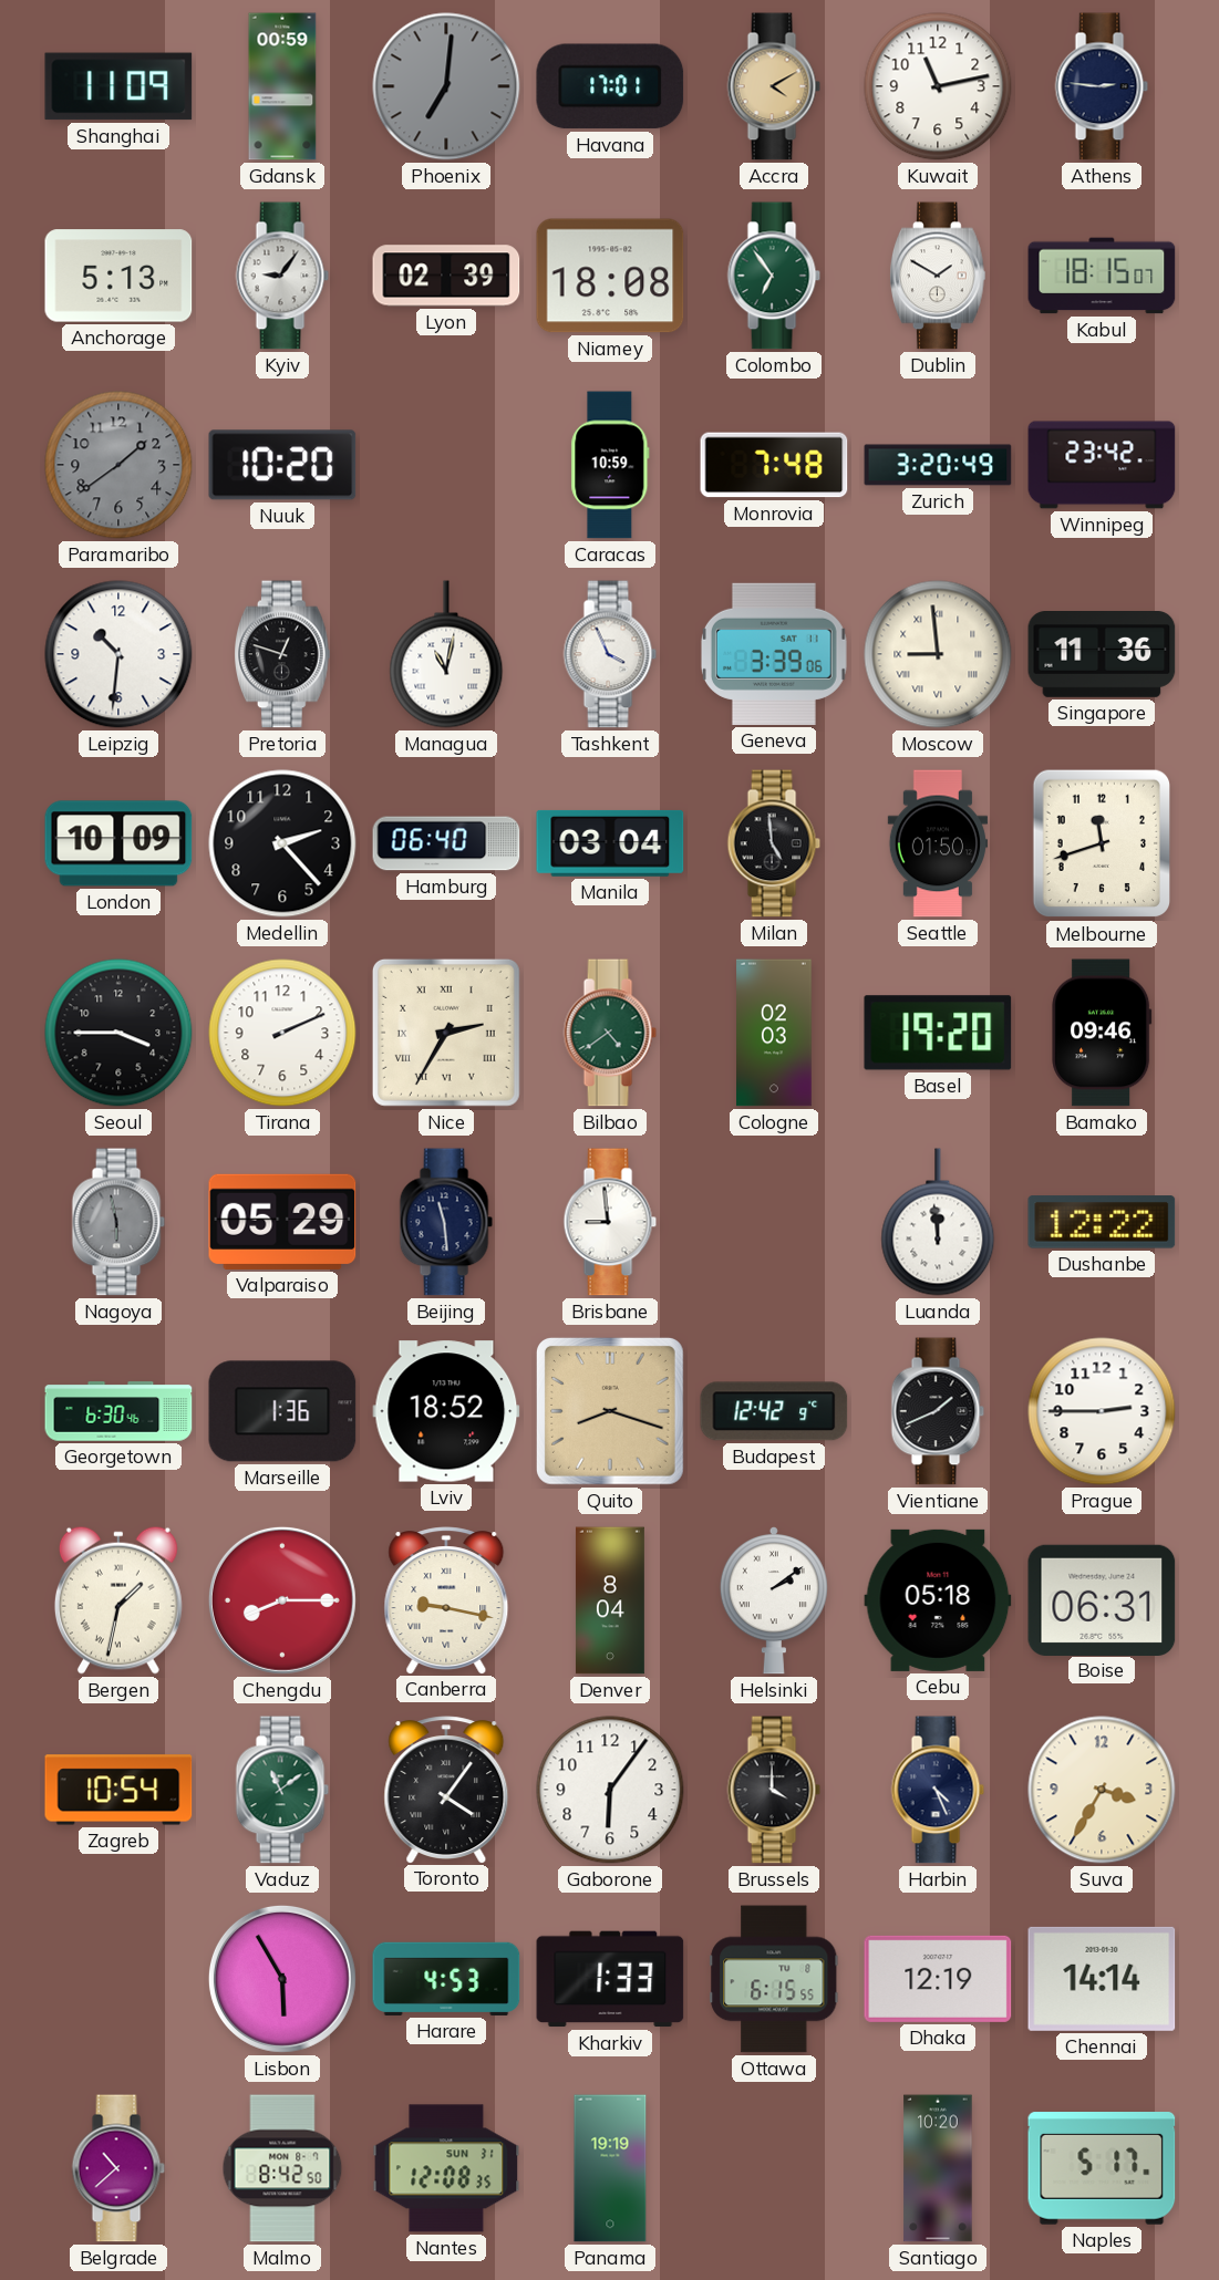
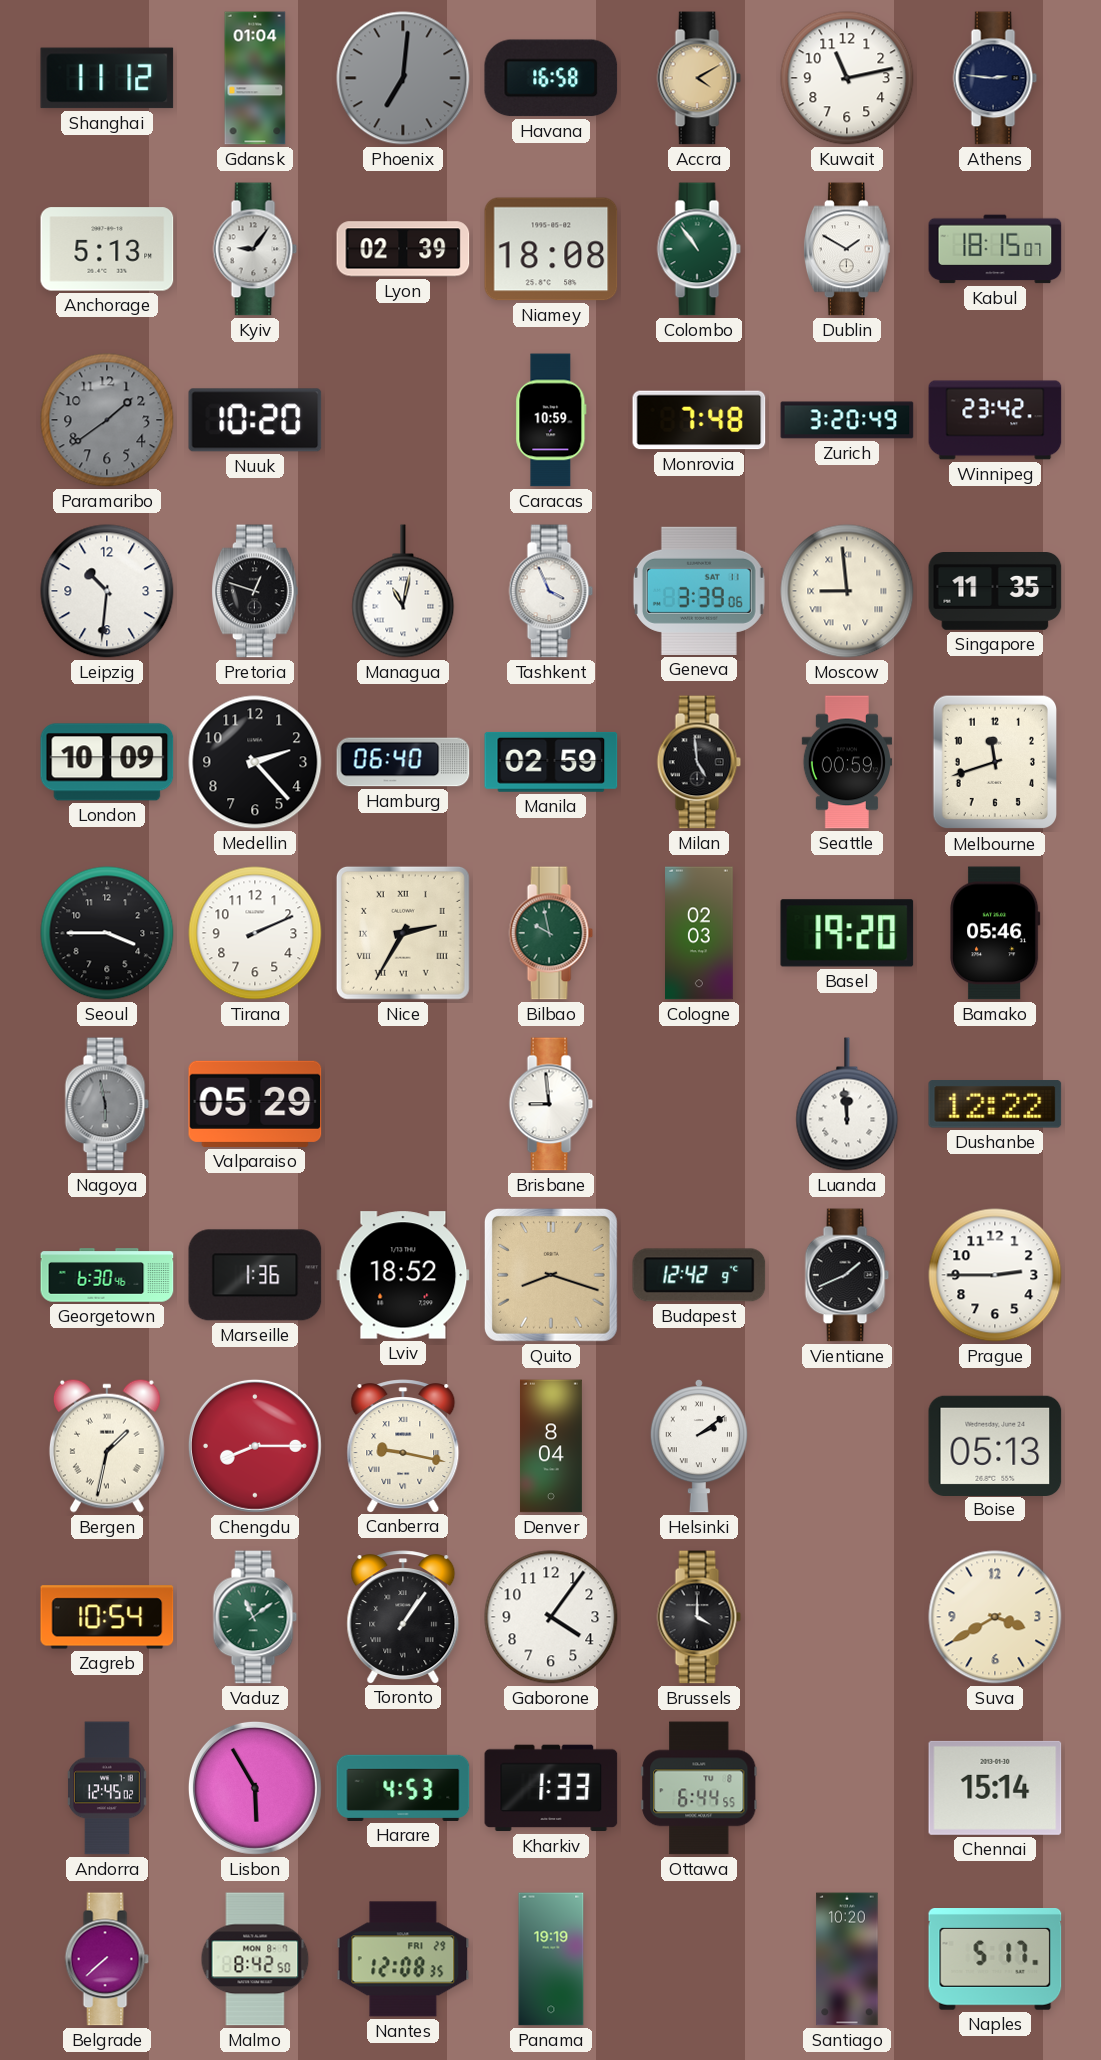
Shanghai: 11:09 -> 11:12
Gdansk: 00:59 -> 01:04
Havana: 17:01 -> 16:58
Colombo: 6:54 -> 10:54
Singapore: 11:36 -> 11:35
Manila: 03:04 -> 02:59
Seattle: 01:50 -> 00:59
Bilbao: 4:39 -> 9:58
Bamako: 09:46 -> 05:46
Beijing: 11:29 -> none
Cebu: 05:18 -> none
Boise: 06:31 -> 05:13
Toronto: 4:06 -> 1:06
Gaborone: 6:06 -> 4:06
Harbin: 4:26 -> none
Suva: 3:35 -> 3:40
Andorra: none -> 12:45
Ottawa: 6:15 -> 6:44
Dhaka: 12:19 -> none
Chennai: 14:14 -> 15:14
Belgrade: 10:38 -> 7:38
Nantes date: SUN 31 -> FRI 29
